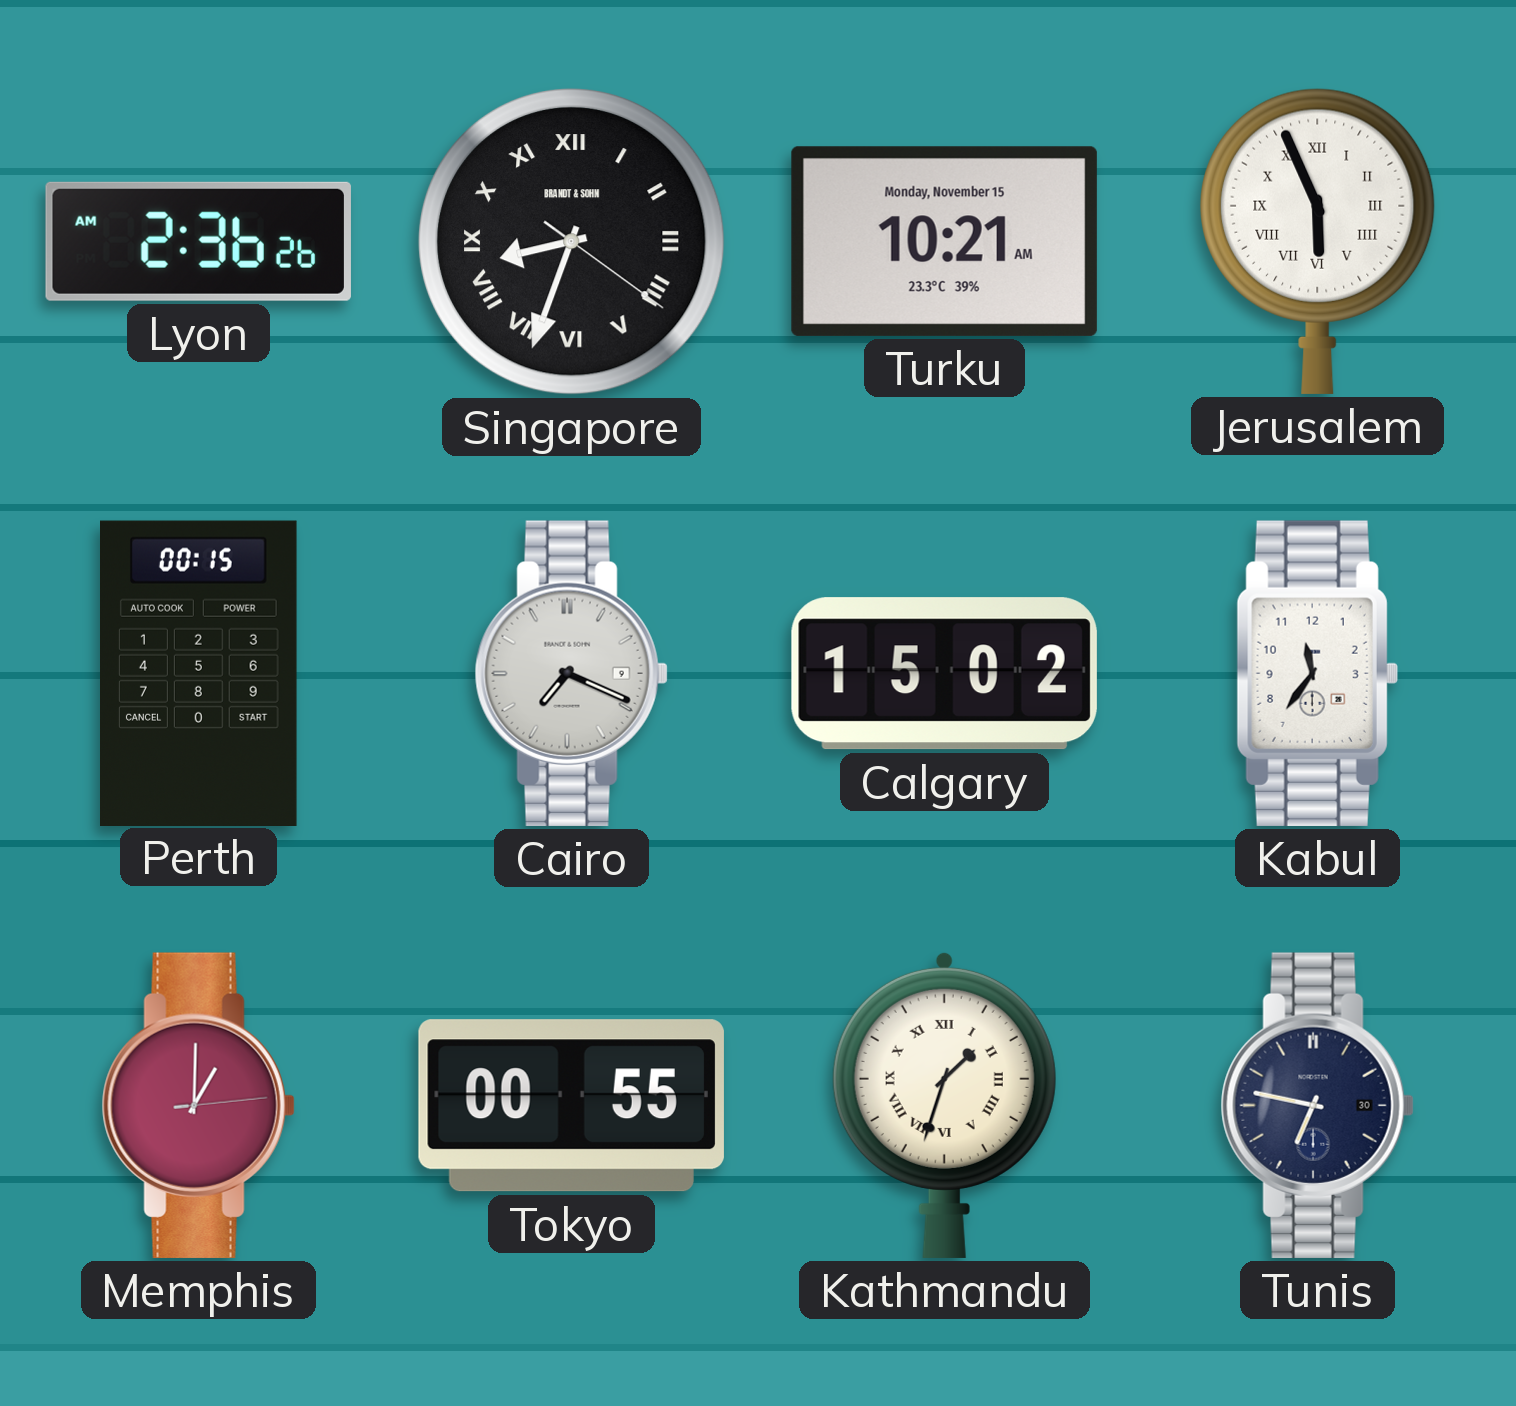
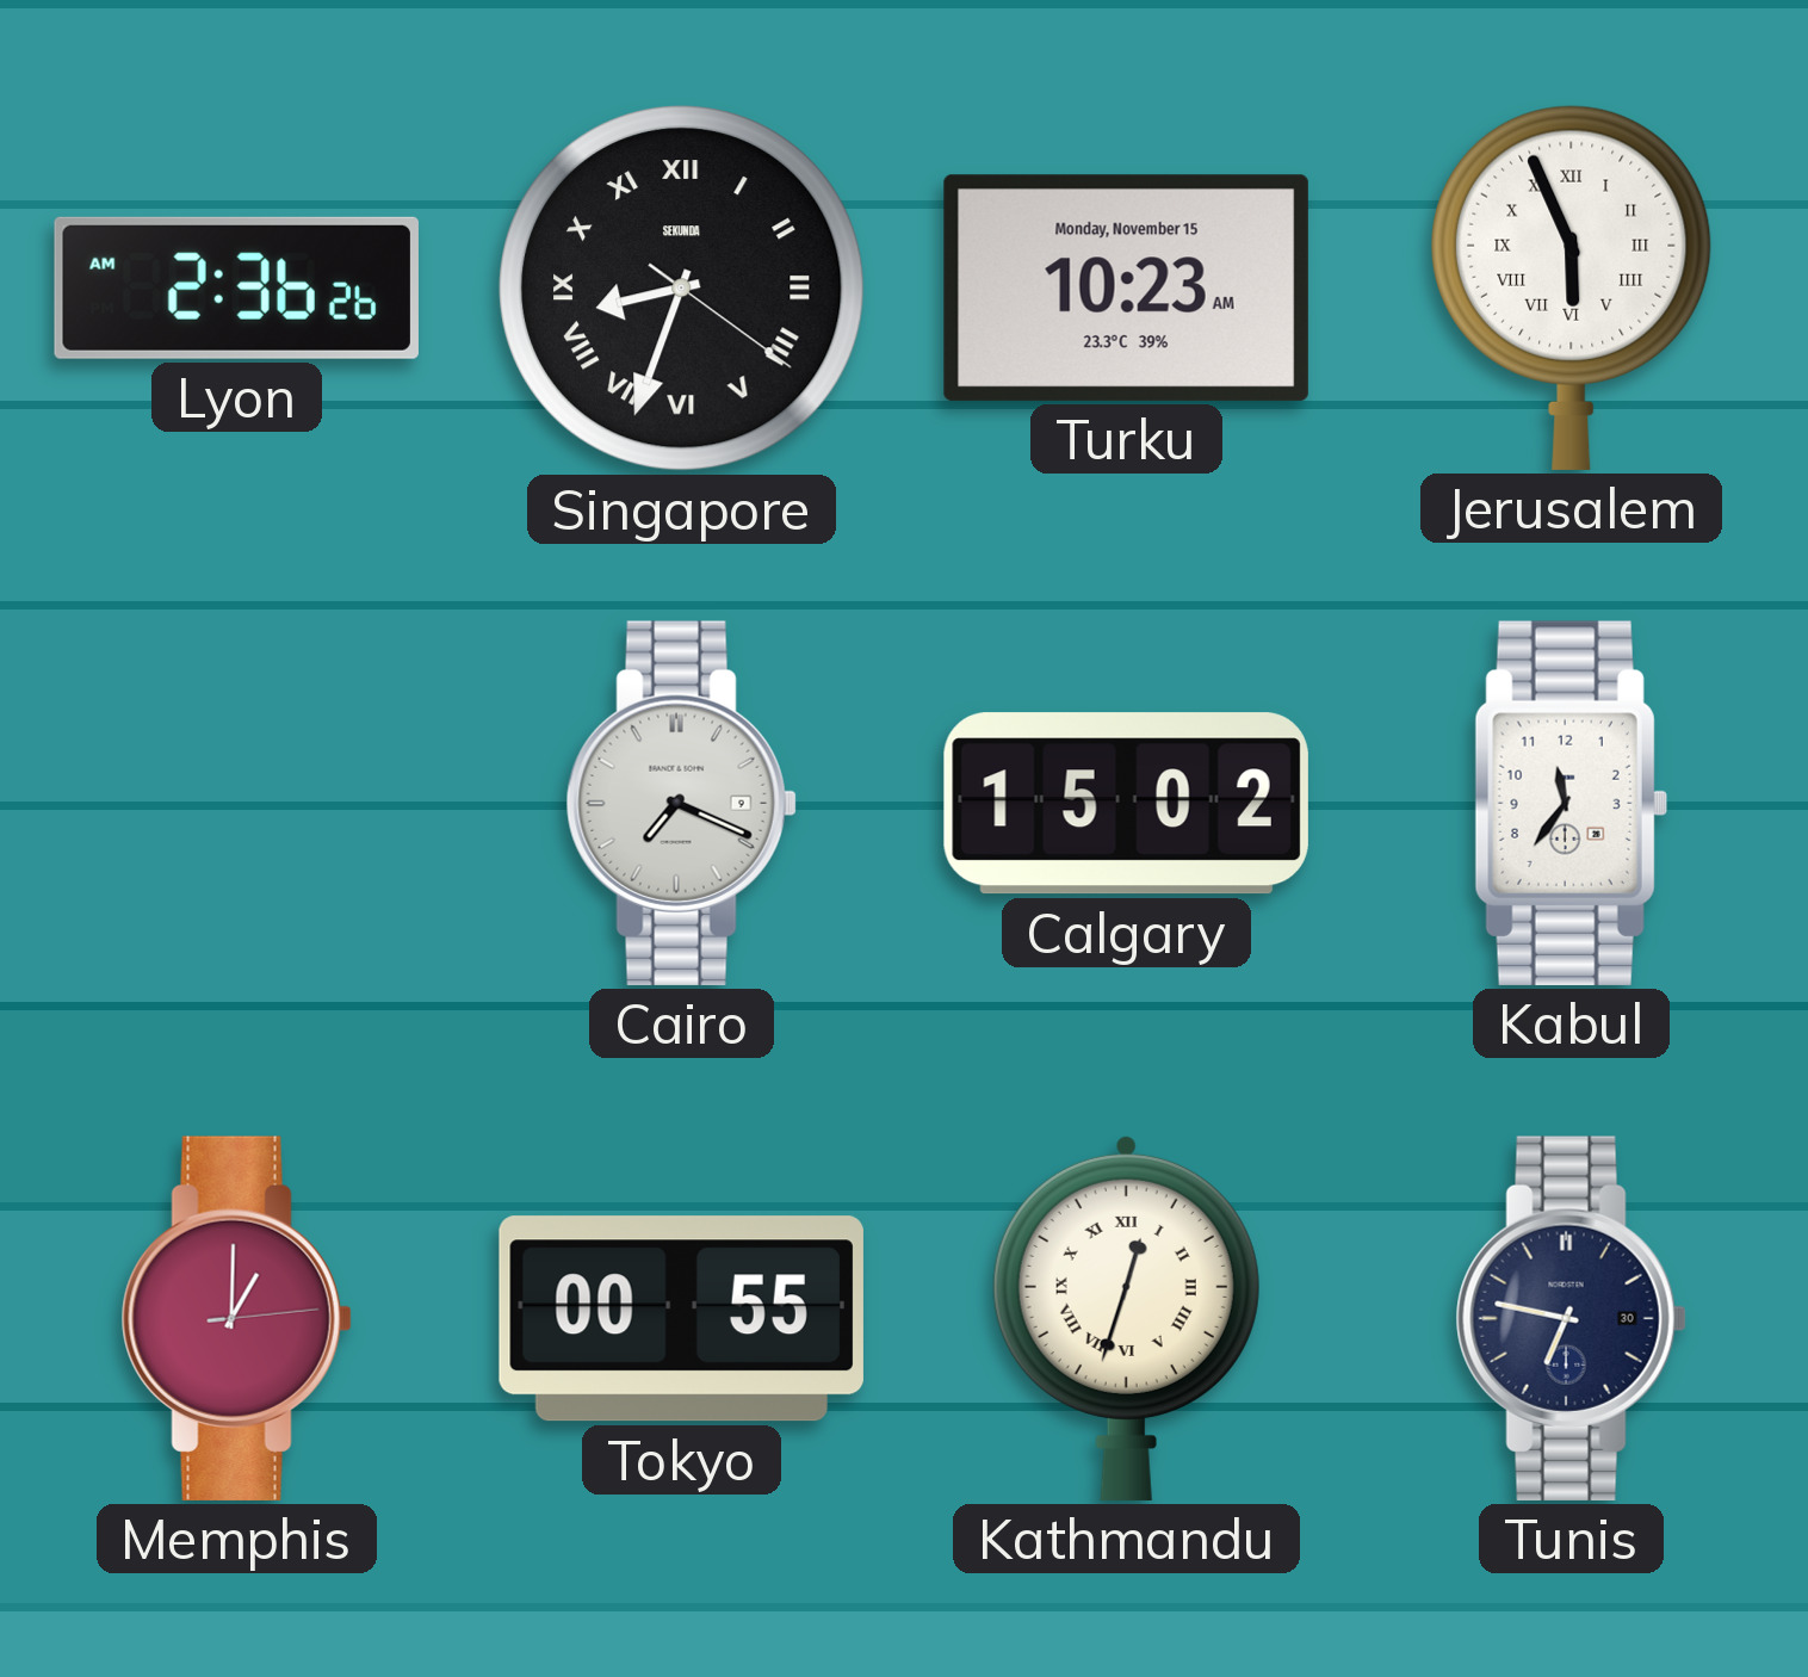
Singapore brand: BRANDT & SOHN -> SEKUNDA
Turku: 10:21 -> 10:23
Perth: 00:15 -> none
Kathmandu: 1:33 -> 12:33
